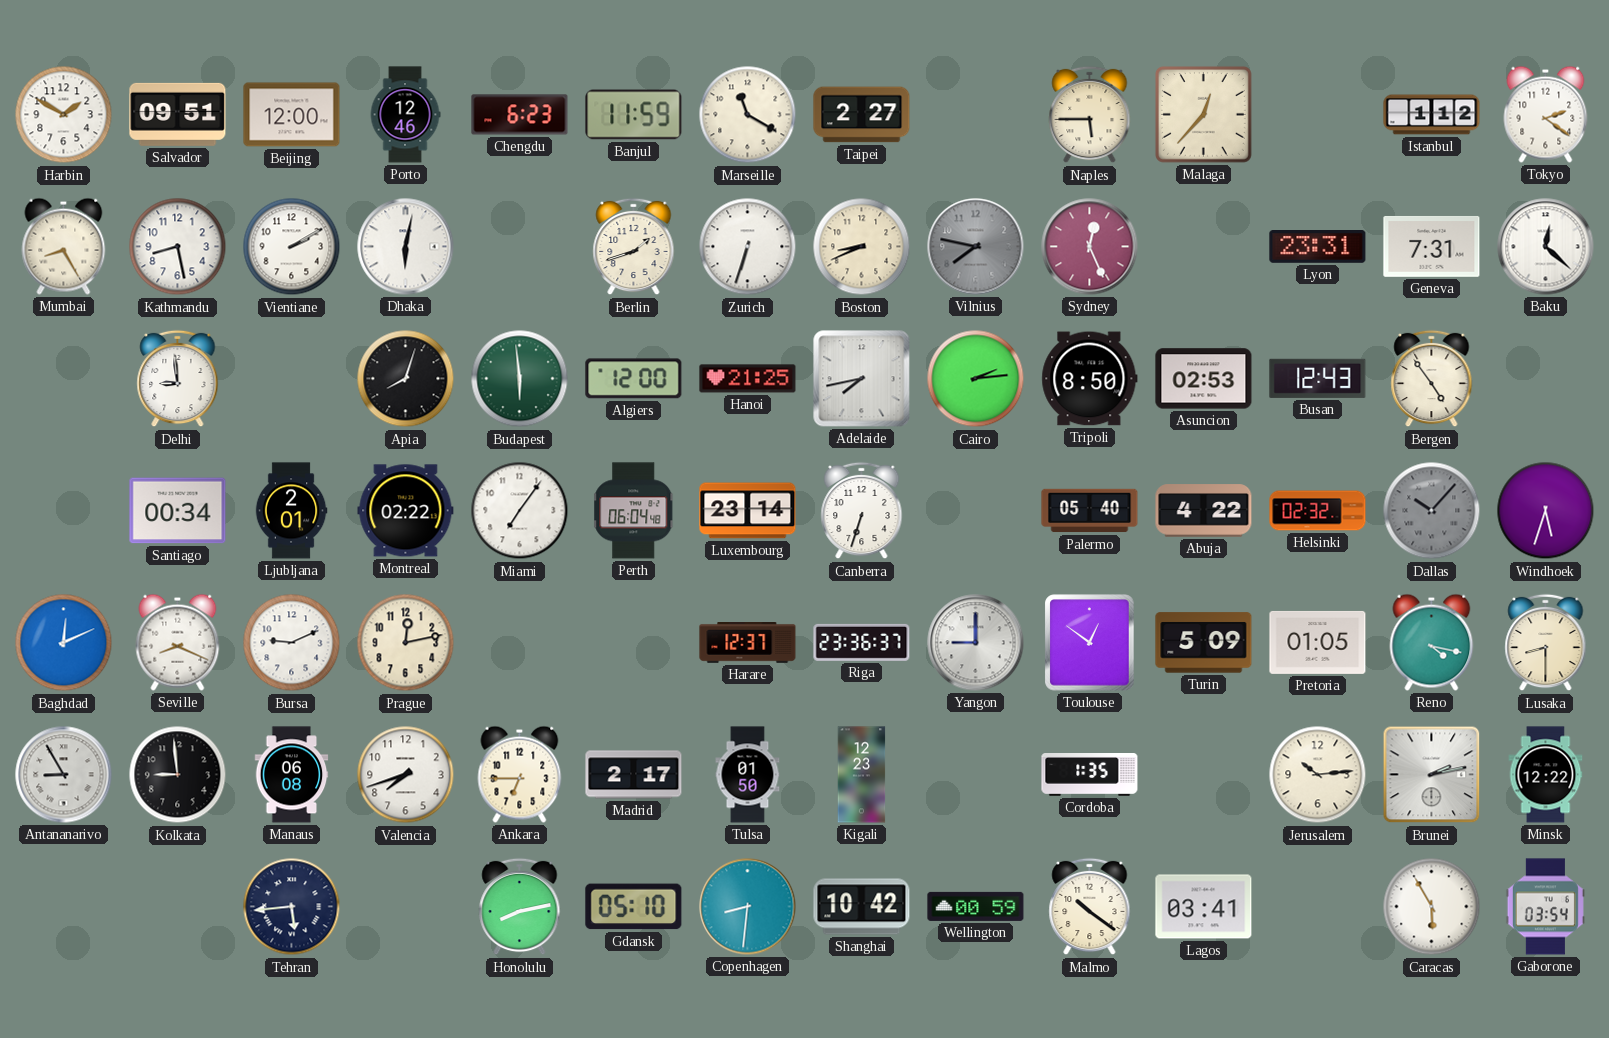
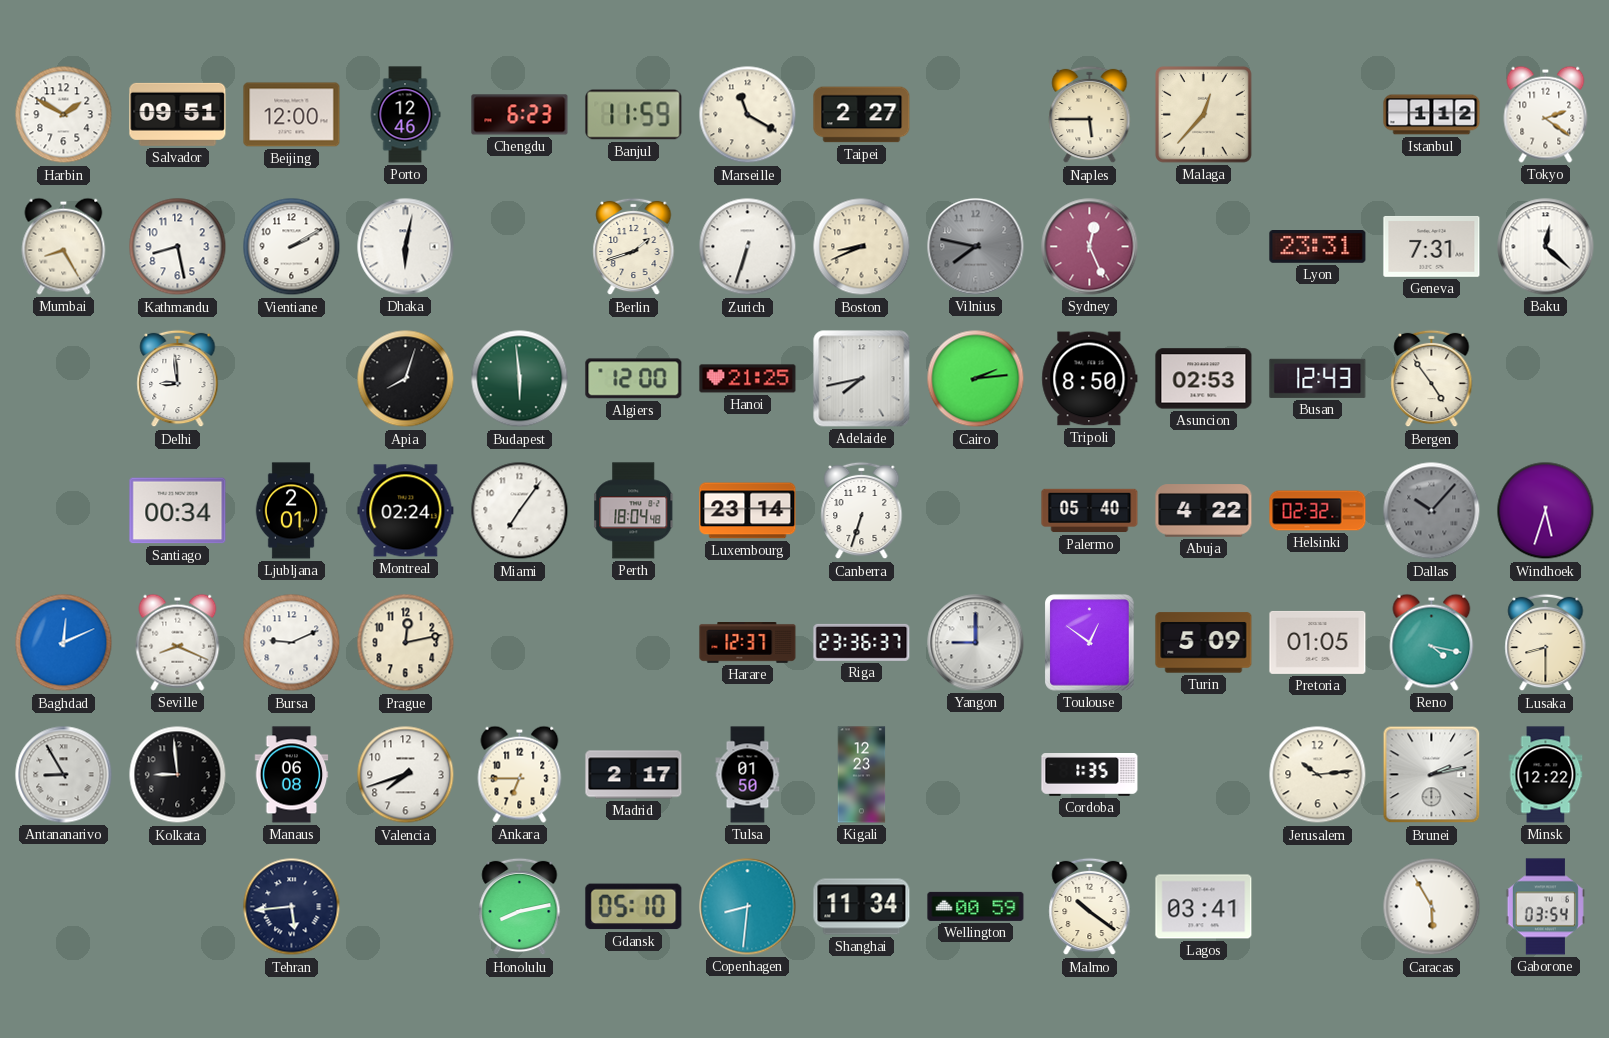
Montreal: 02:22 -> 02:24
Perth: 06:04 -> 18:04
Shanghai: 10:42 -> 11:34
